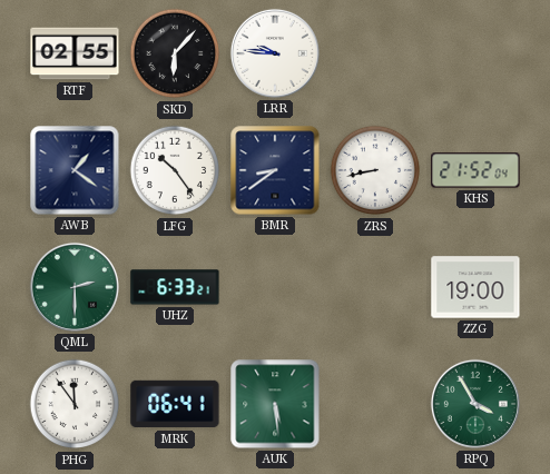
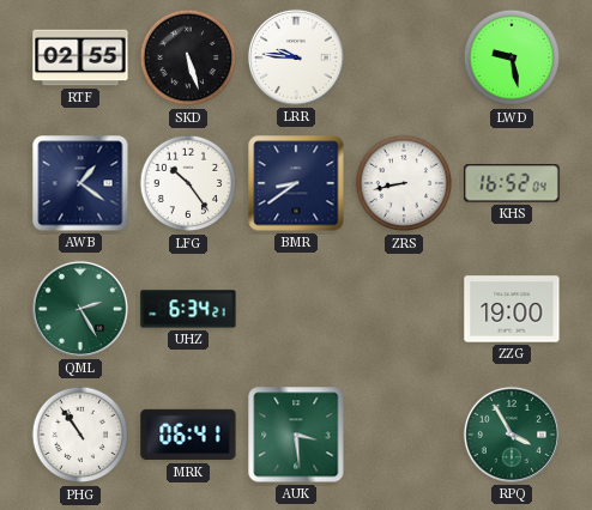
SKD: 6:07 -> 5:27
LWD: none -> 9:28
KHS: 21:52 -> 16:52
QML: 2:30 -> 2:25
UHZ: 6:33 -> 6:34
PHG: 11:54 -> 10:54
AUK: 5:29 -> 3:29
